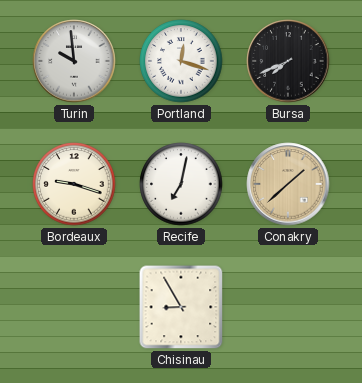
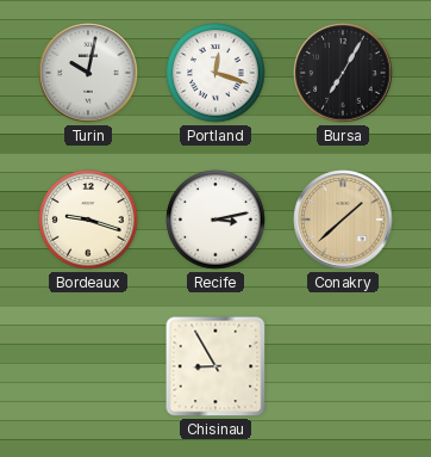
Turin: 9:59 -> 10:02
Bursa: 7:41 -> 7:05
Recife: 7:02 -> 3:13
